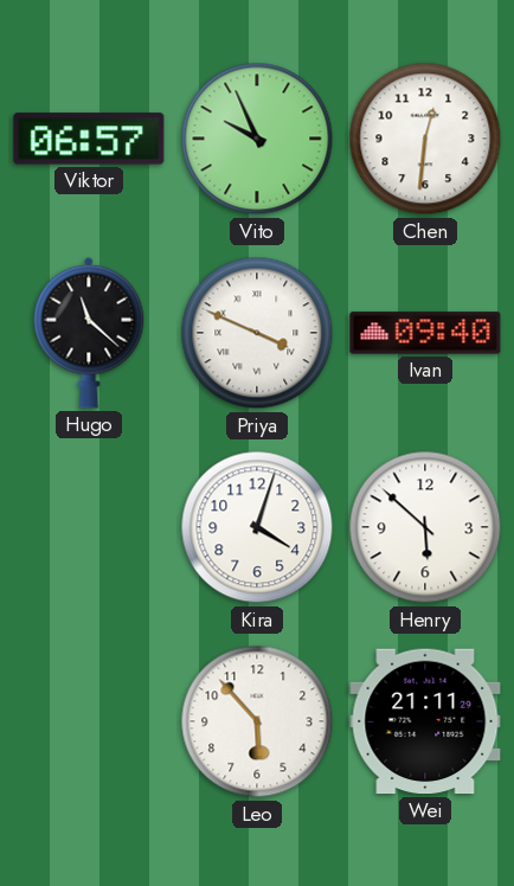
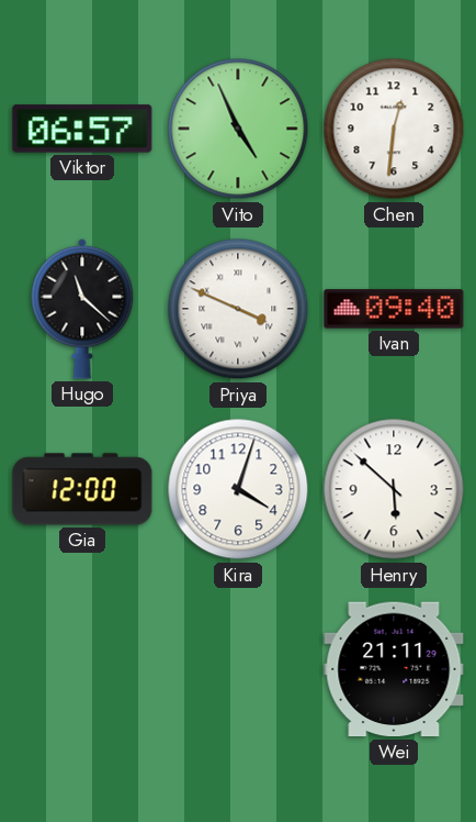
Vito: 9:56 -> 4:56
Gia: none -> 12:00
Leo: 5:53 -> none
